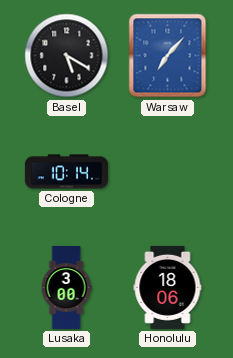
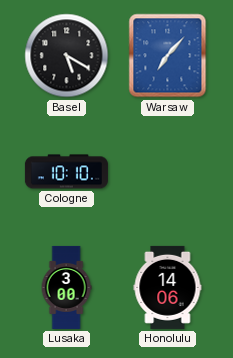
Cologne: 10:14 -> 10:10
Honolulu: 18:06 -> 14:06
